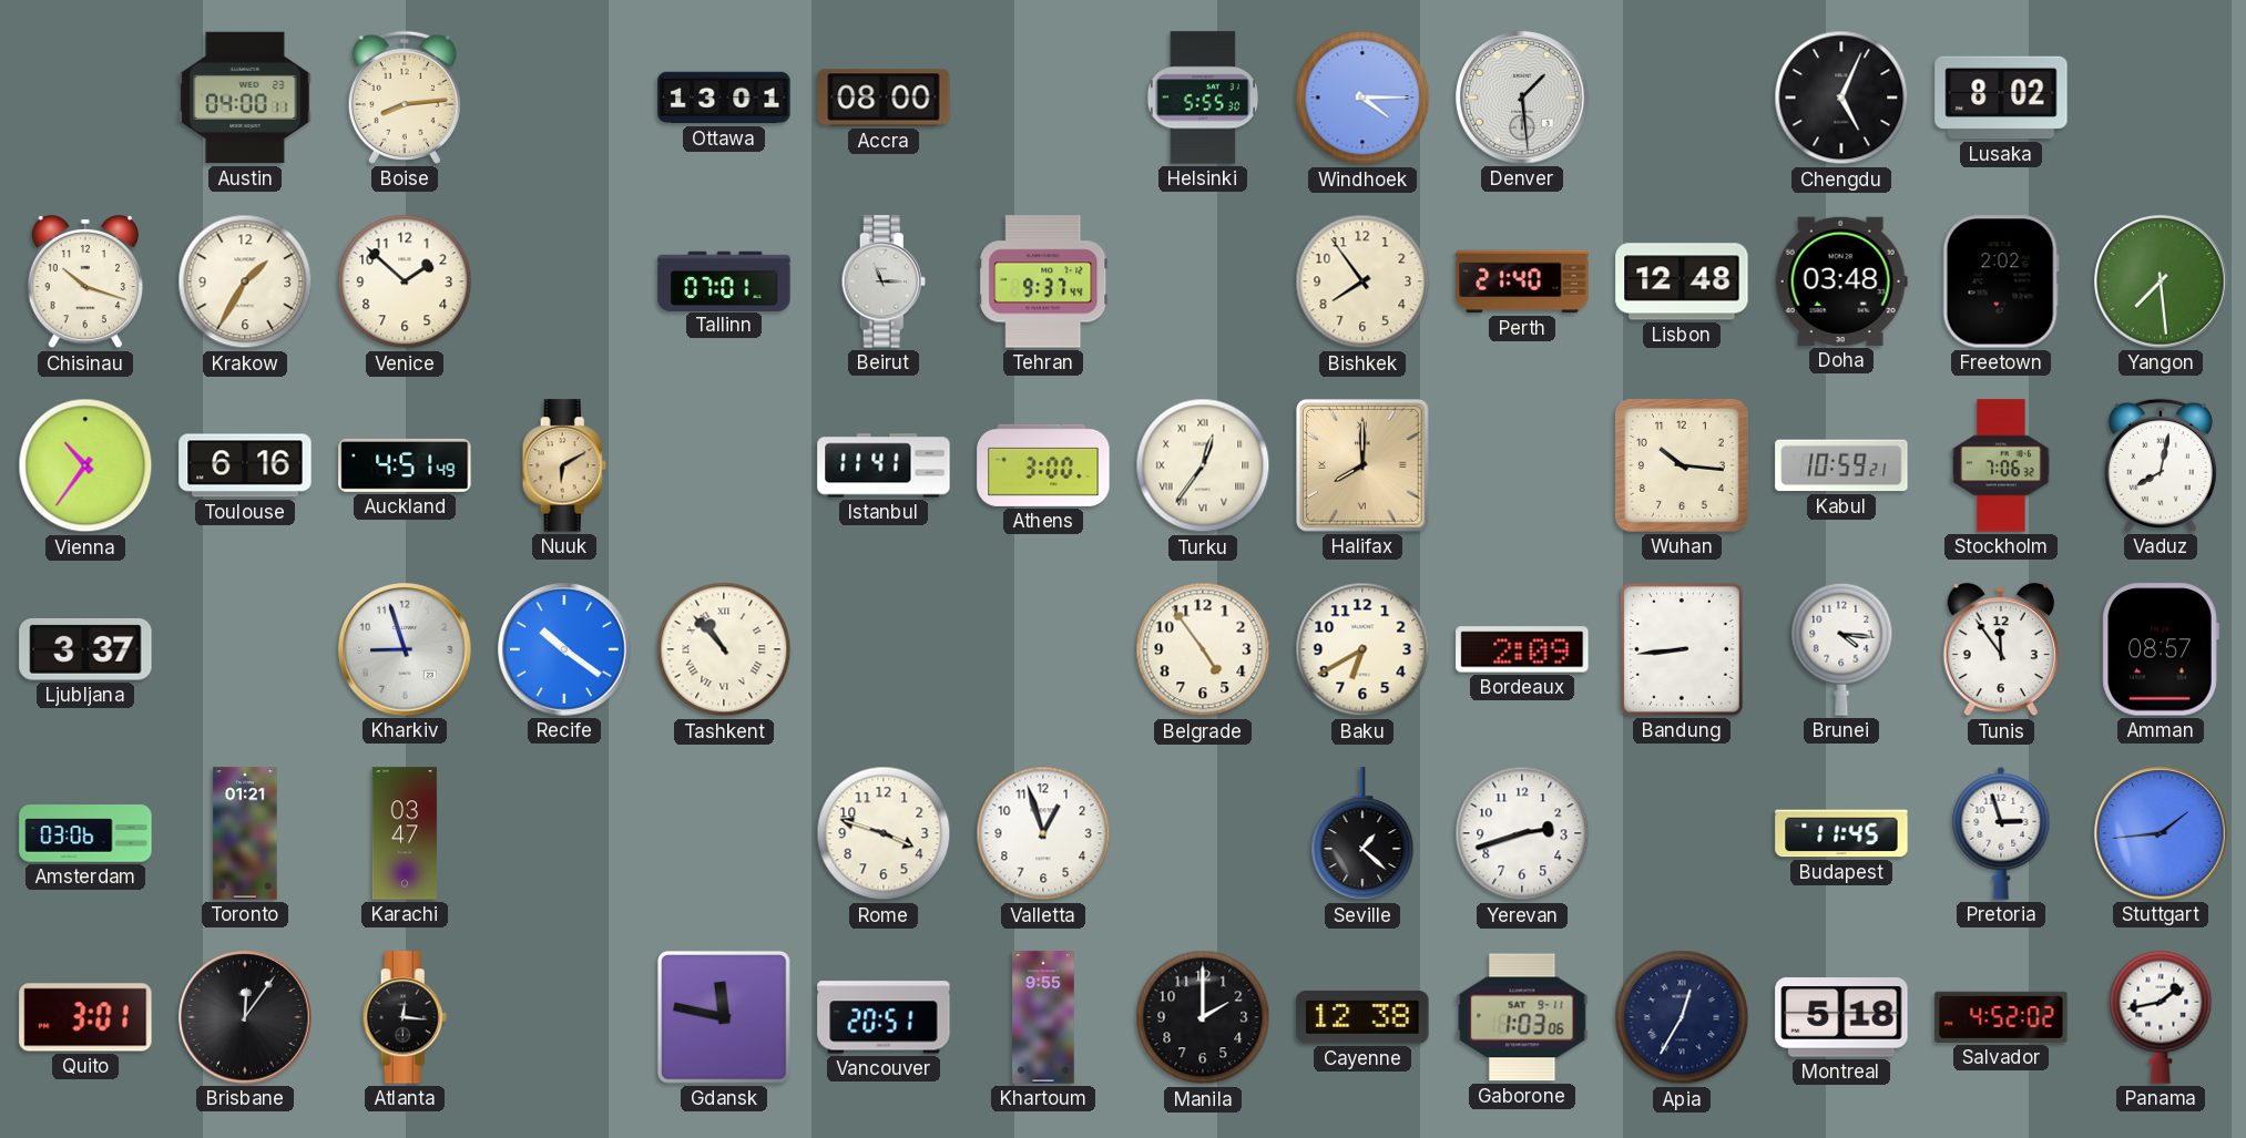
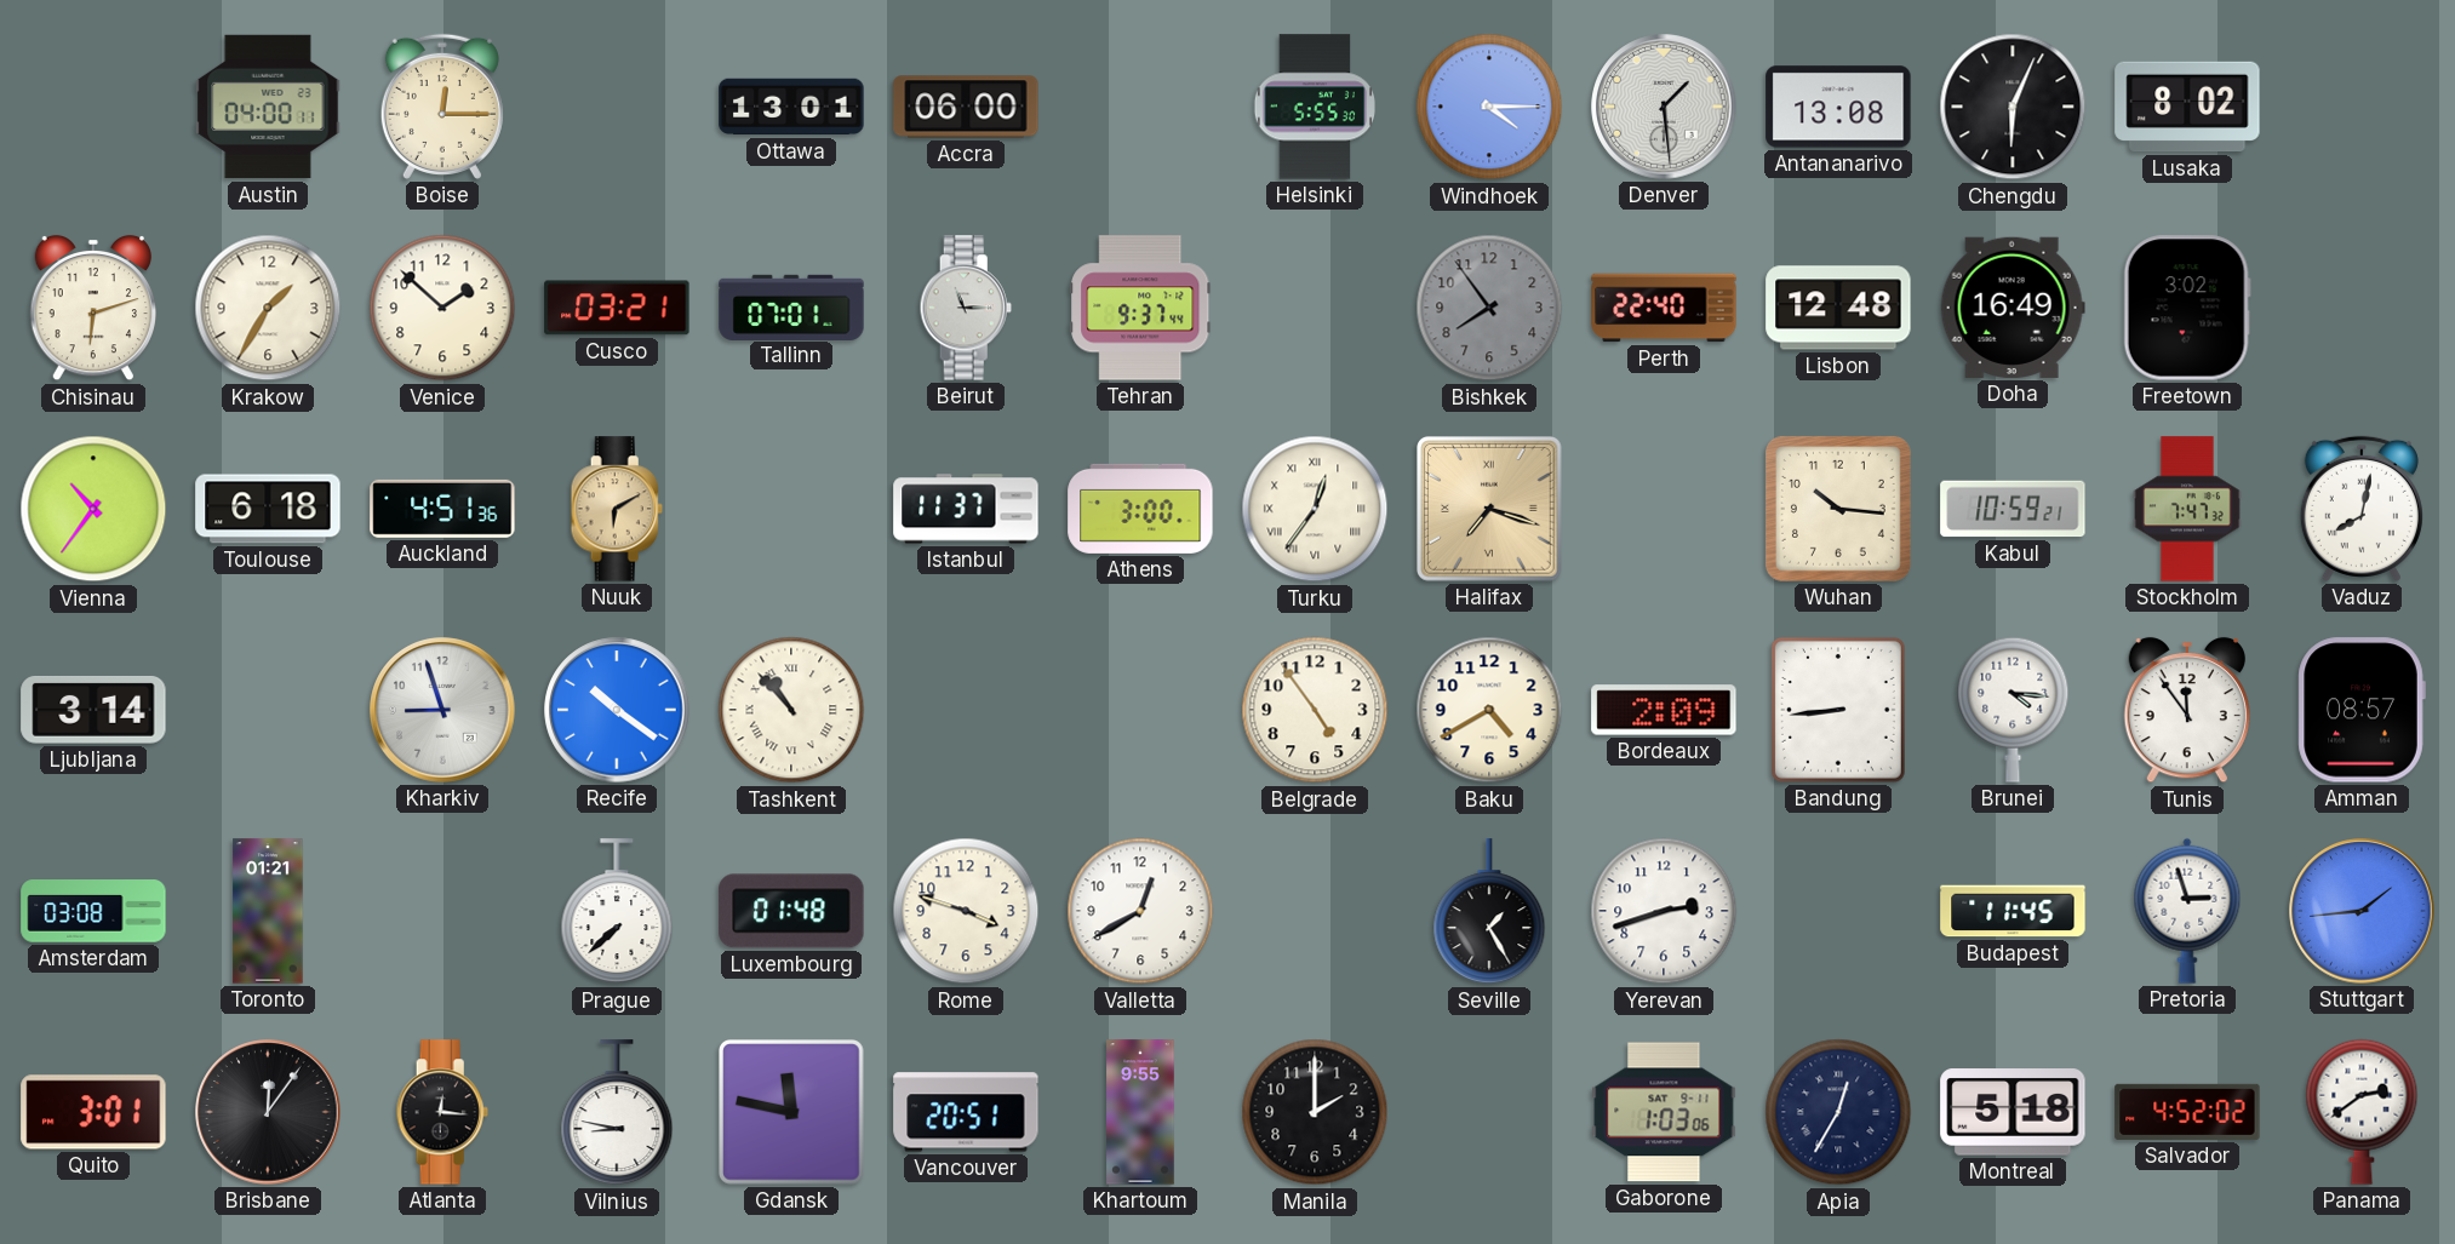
Boise: 8:14 -> 12:15
Accra: 08:00 -> 06:00
Antananarivo: none -> 13:08
Chengdu: 5:04 -> 6:04
Chisinau: 10:18 -> 6:12
Cusco: none -> 03:21
Bishkek dial: cream -> grey
Perth: 21:40 -> 22:40
Doha: 03:48 -> 16:49
Freetown: 2:02 -> 3:02
Yangon: 7:29 -> none
Toulouse: 6:16 -> 6:18
Auckland: 4:51:49 -> 4:51:36
Istanbul: 11:41 -> 11:37
Halifax: 8:00 -> 7:18
Stockholm: 7:06 -> 7:47
Ljubljana: 3:37 -> 3:14
Baku: 6:40 -> 4:40
Amsterdam: 03:06 -> 03:08
Karachi: 03:47 -> none
Prague: none -> 7:38
Luxembourg: none -> 01:48
Valletta: 12:57 -> 12:40
Seville: 1:22 -> 1:25
Vilnius: none -> 8:47
Cayenne: 12:38 -> none
Panama: 1:43 -> 2:39
